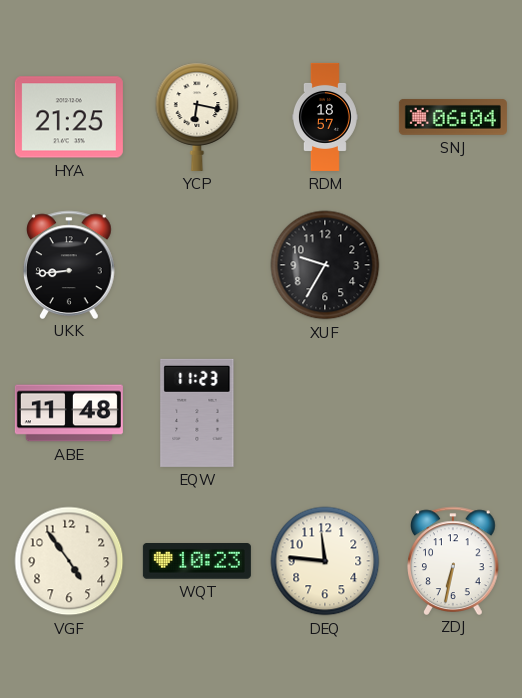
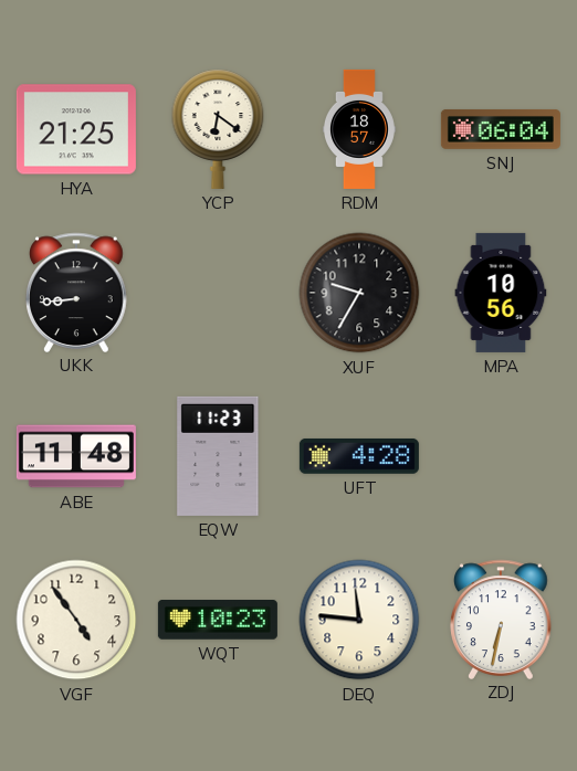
YCP: 6:17 -> 6:21
MPA: none -> 10:56
UFT: none -> 4:28
